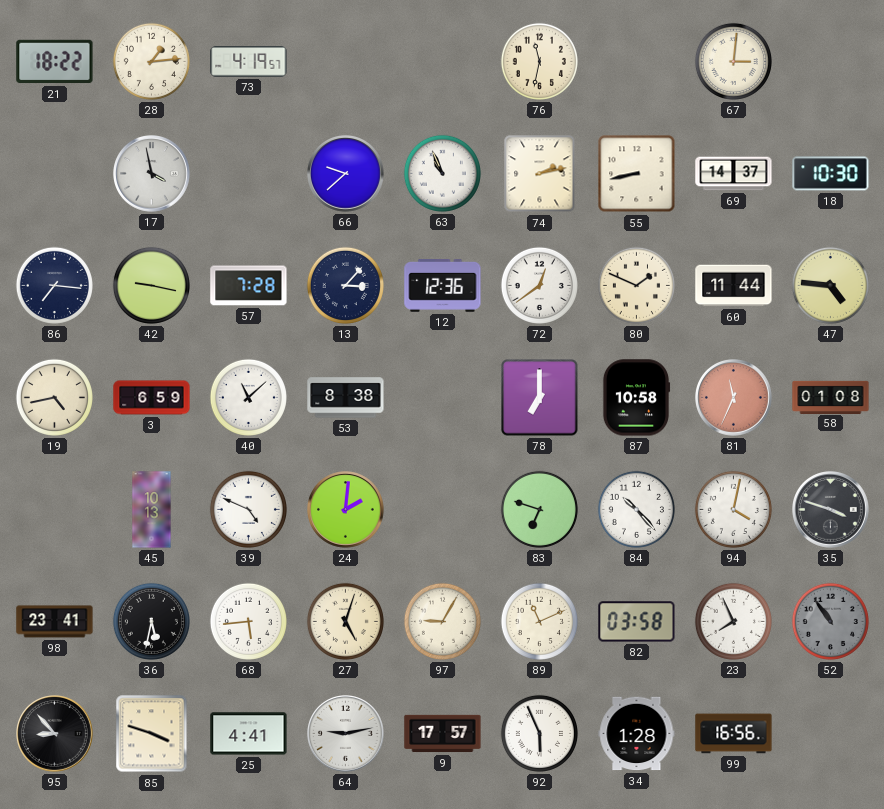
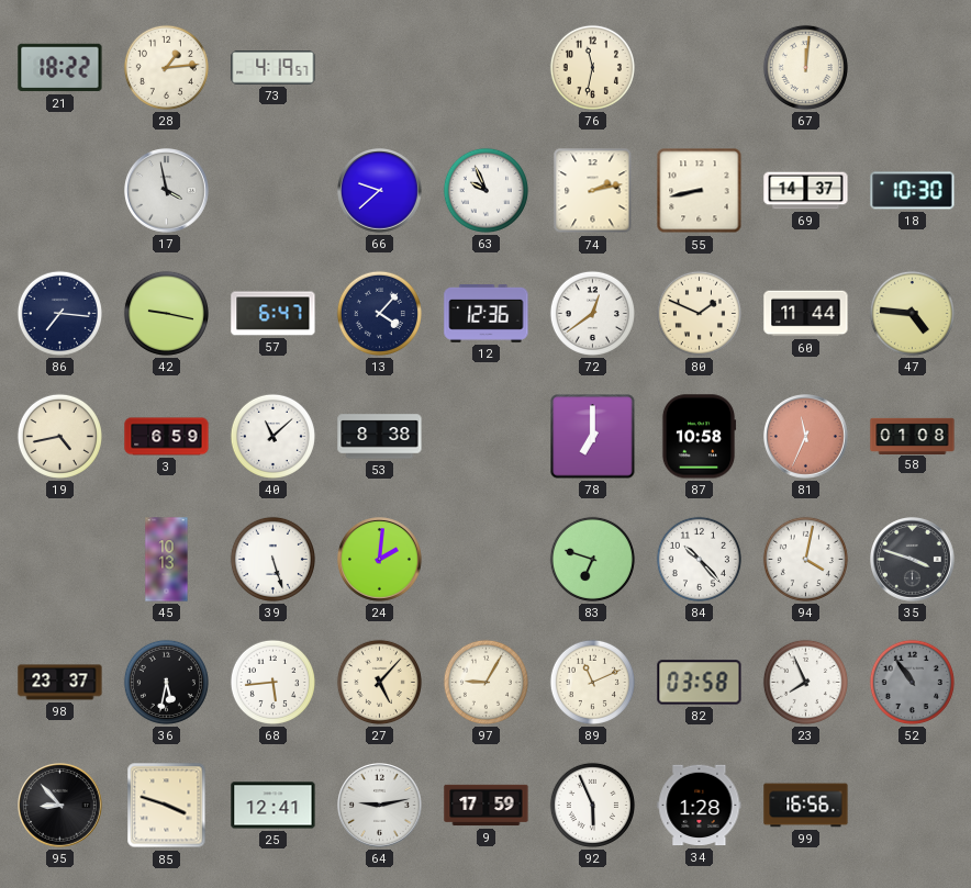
67: 3:01 -> 12:01
63: 10:56 -> 9:56
57: 7:28 -> 6:47
13: 3:07 -> 4:07
39: 4:49 -> 5:27
98: 23:41 -> 23:37
27: 5:03 -> 5:07
25: 4:41 -> 12:41
9: 17:57 -> 17:59
